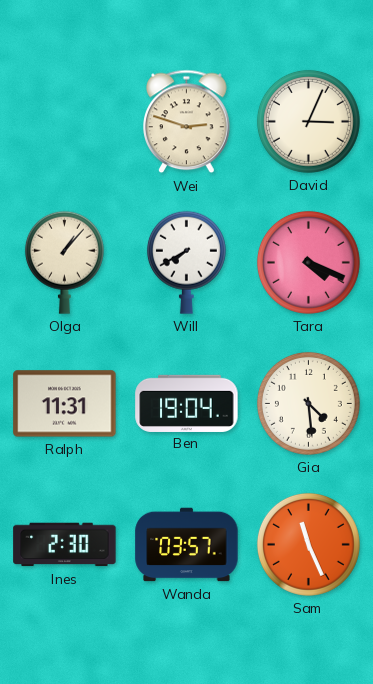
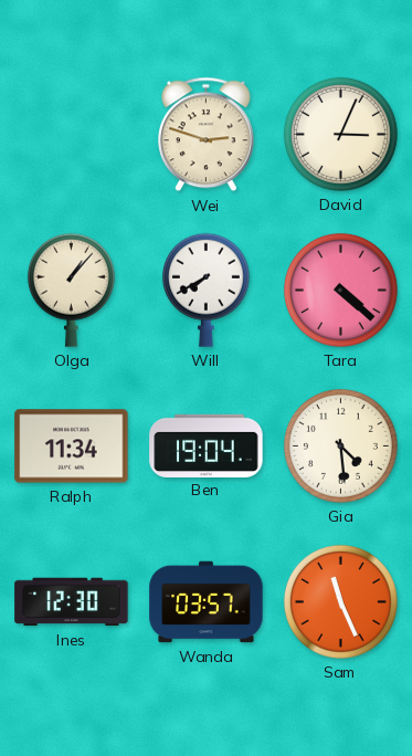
Tara: 4:19 -> 4:22
Ralph: 11:31 -> 11:34
Ines: 2:30 -> 12:30
